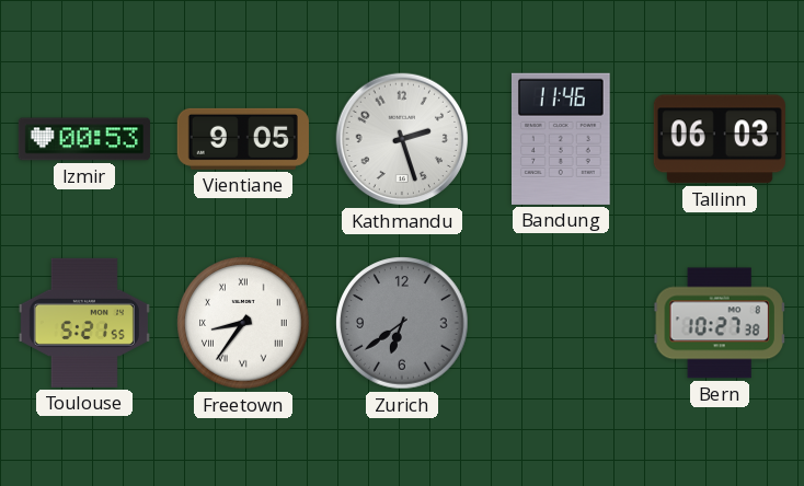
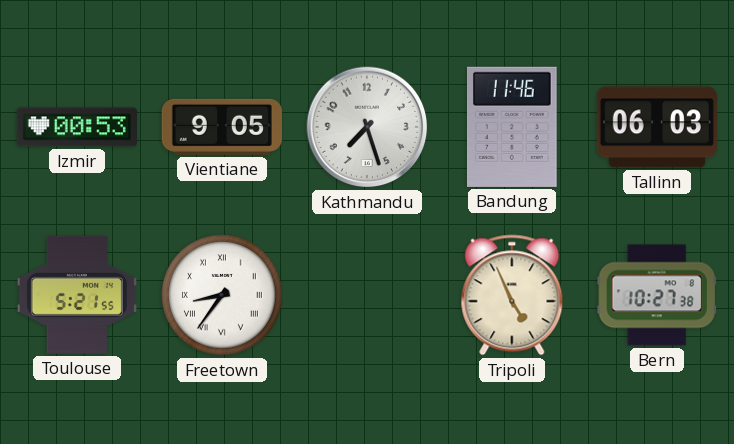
Kathmandu: 2:27 -> 7:27
Zurich: 6:39 -> none
Tripoli: none -> 4:56
